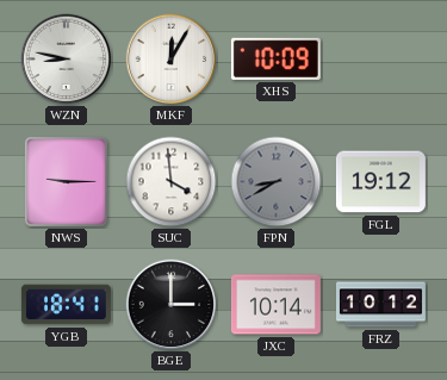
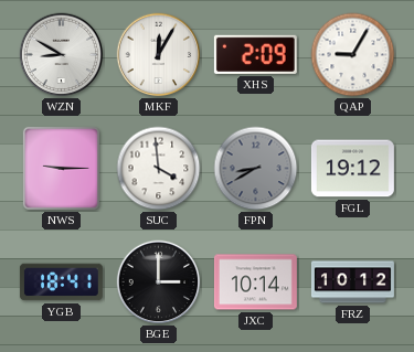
WZN: 8:47 -> 8:50
XHS: 10:09 -> 2:09
QAP: none -> 9:05
